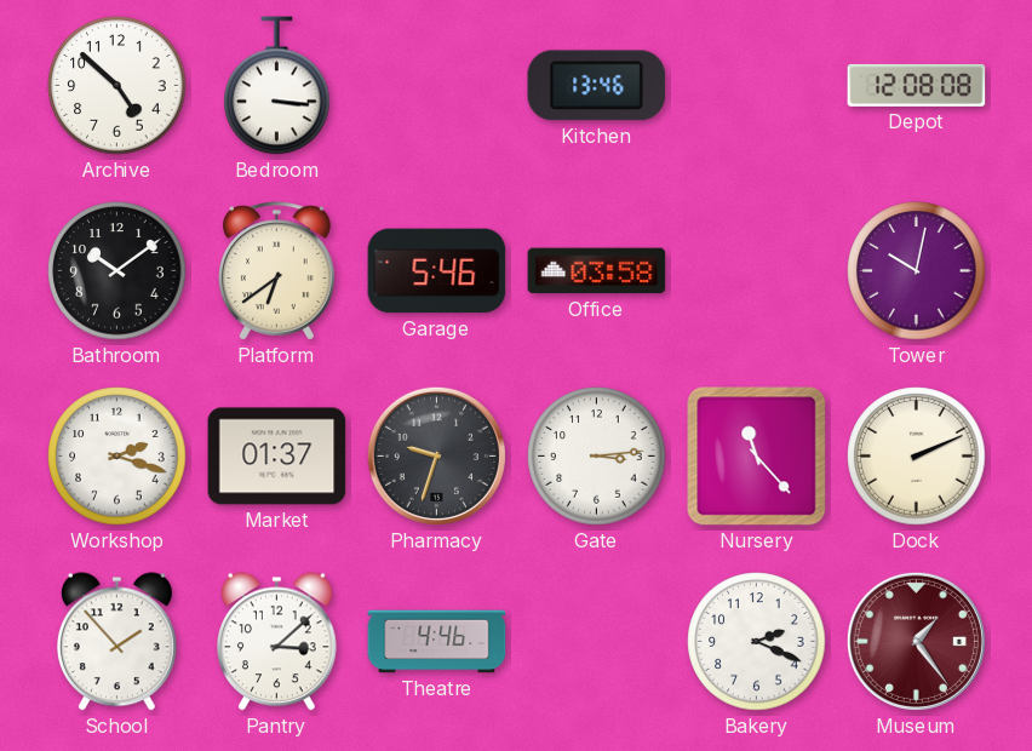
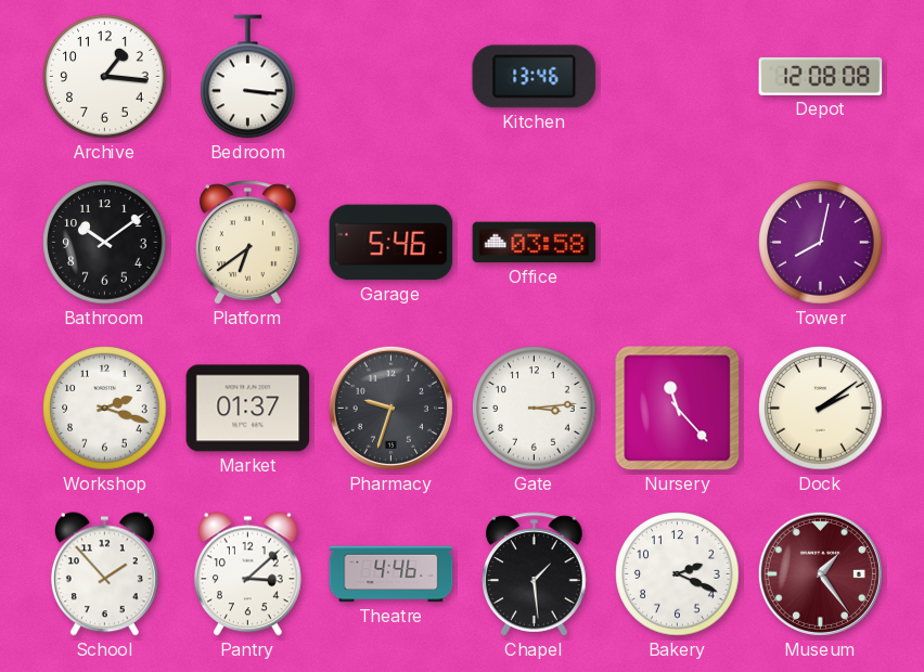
Archive: 4:52 -> 1:16
Tower: 10:02 -> 8:02
Dock: 2:11 -> 2:09
Chapel: none -> 1:29
